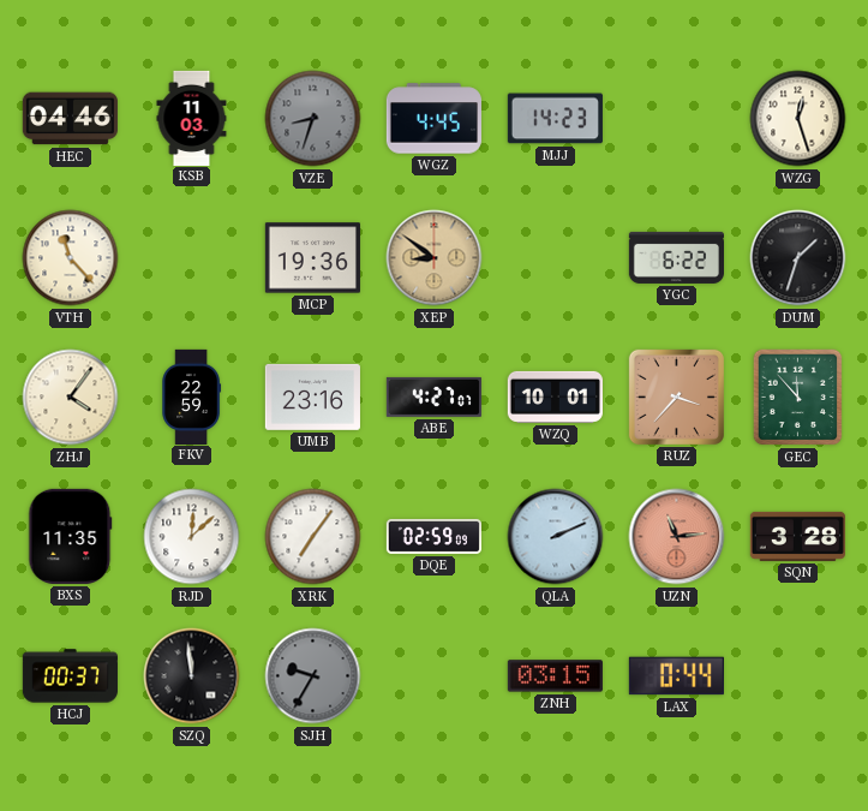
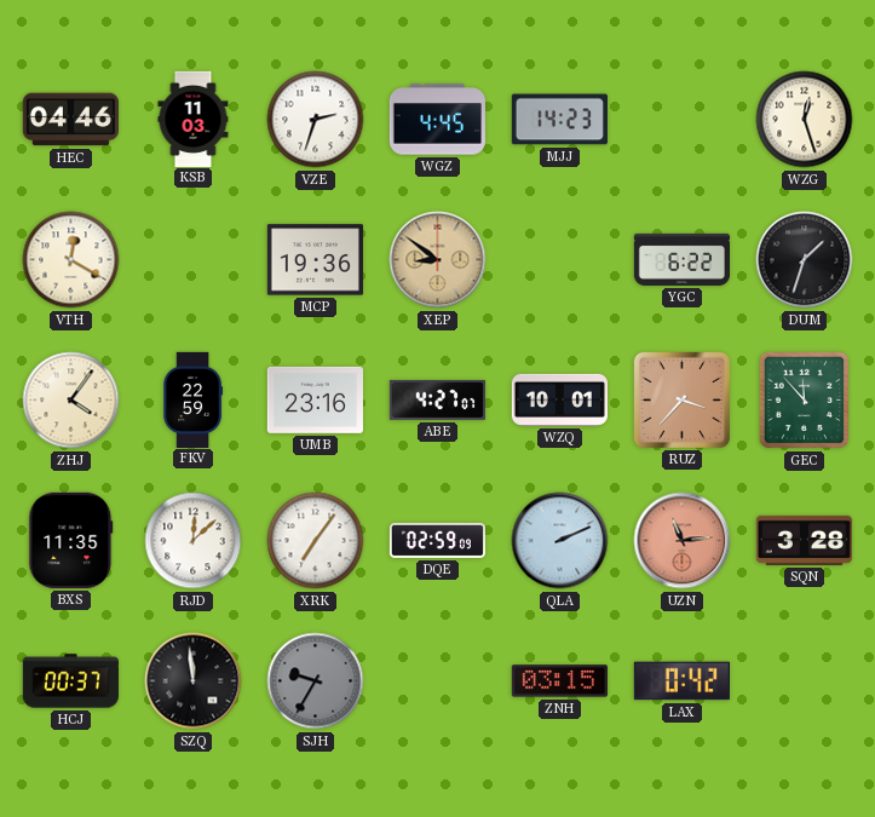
VZE: 8:33 -> 2:33
VZE dial: grey -> white
VTH: 11:23 -> 12:20
LAX: 0:44 -> 0:42
